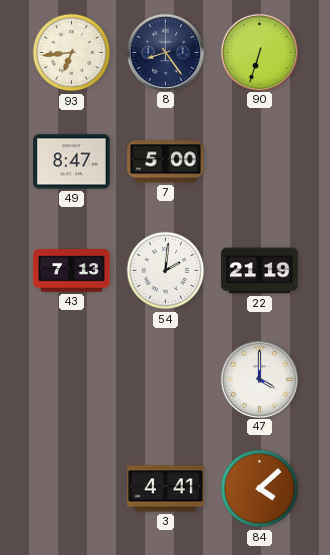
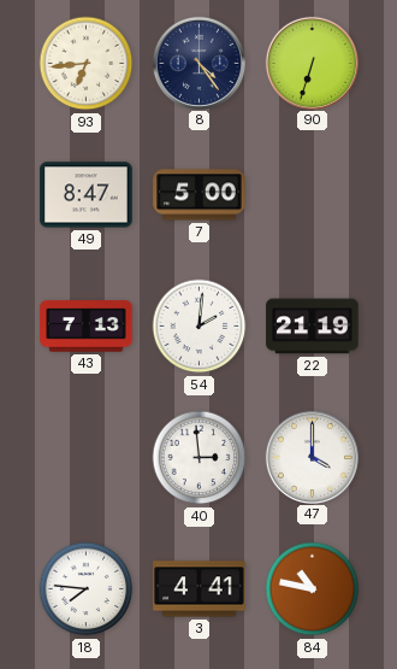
8: 8:24 -> 4:24
40: none -> 2:59
18: none -> 7:46
84: 4:08 -> 10:47
